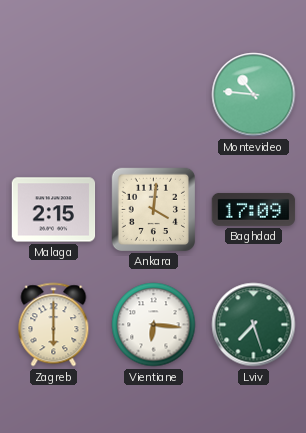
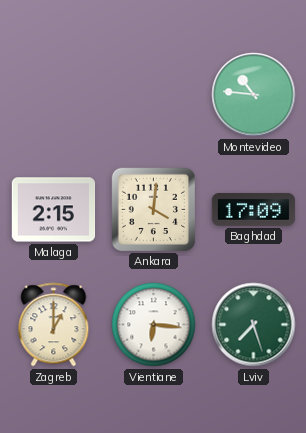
Zagreb: 6:00 -> 1:00
